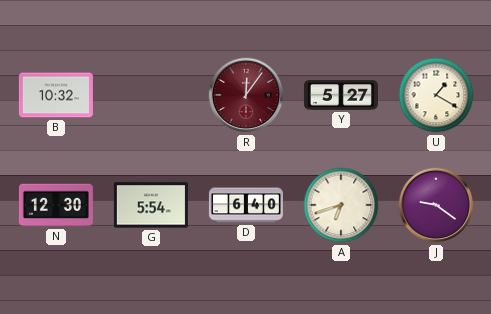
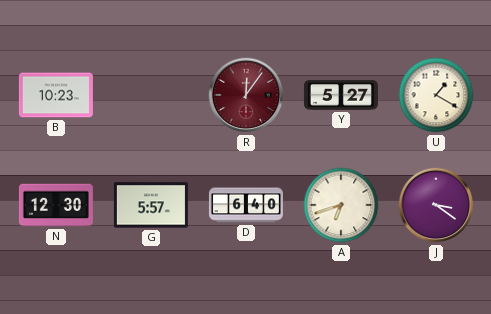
B: 10:32 -> 10:23
G: 5:54 -> 5:57
J: 9:21 -> 3:21
